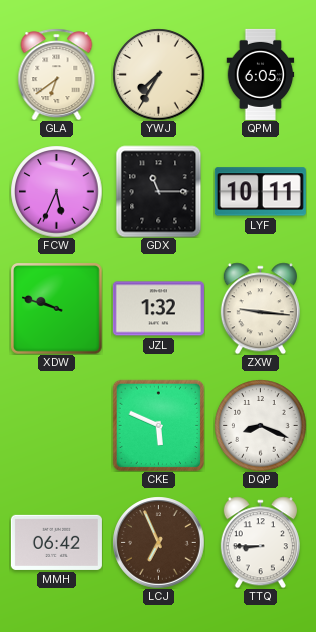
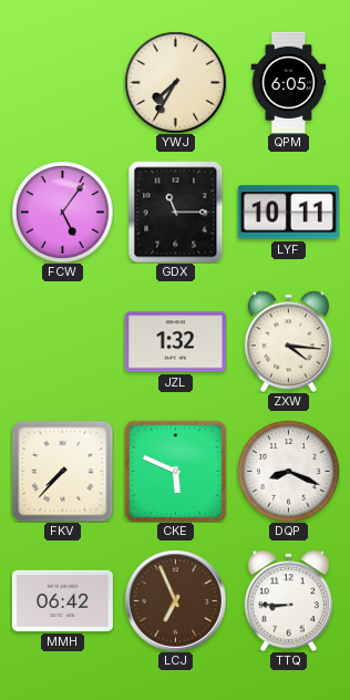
GLA: 6:39 -> none
FCW: 5:34 -> 5:06
XDW: 9:48 -> none
ZXW: 9:16 -> 4:16
FKV: none -> 7:37
